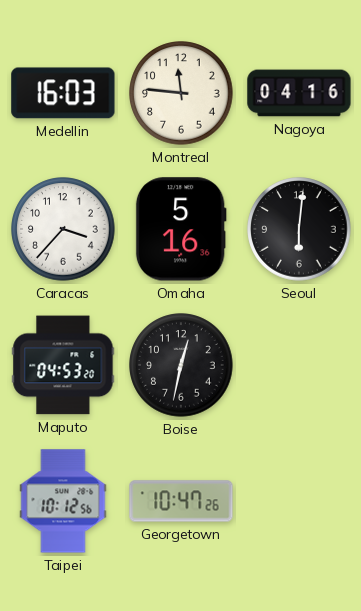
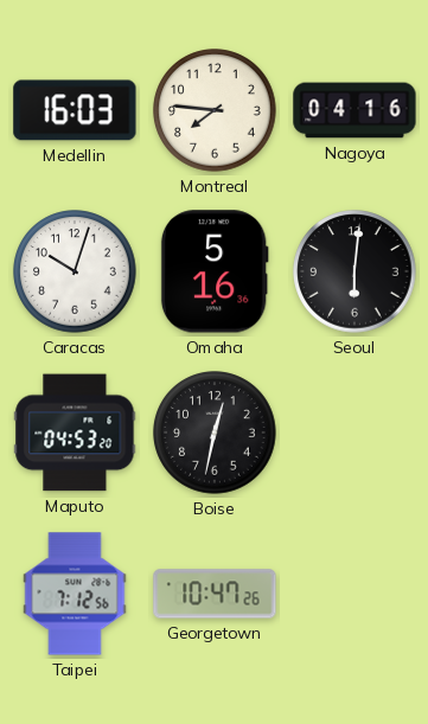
Montreal: 11:46 -> 7:46
Caracas: 3:37 -> 10:03
Taipei: 10:12 -> 7:12
